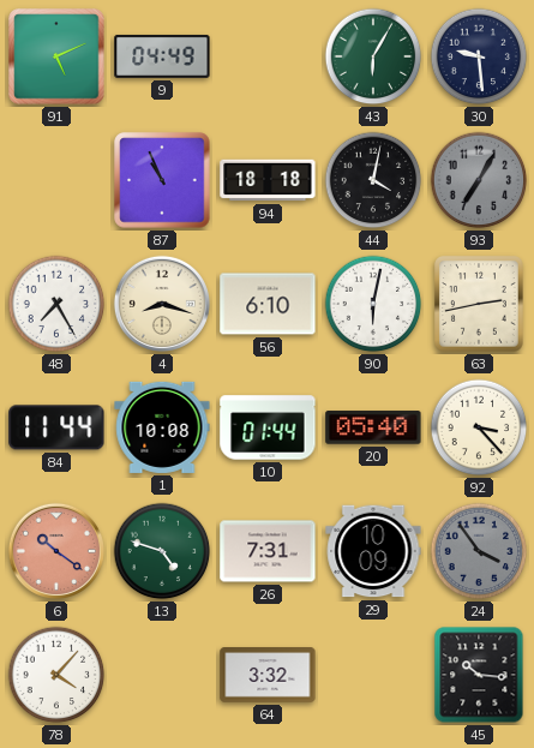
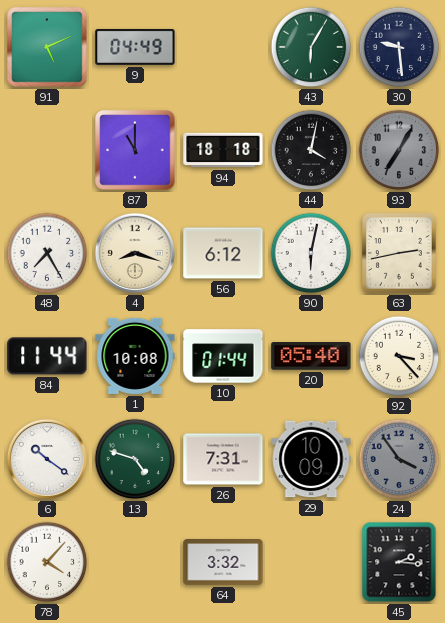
87: 10:56 -> 11:00
56: 6:10 -> 6:12
6 dial: salmon -> white
45: 10:16 -> 2:16
